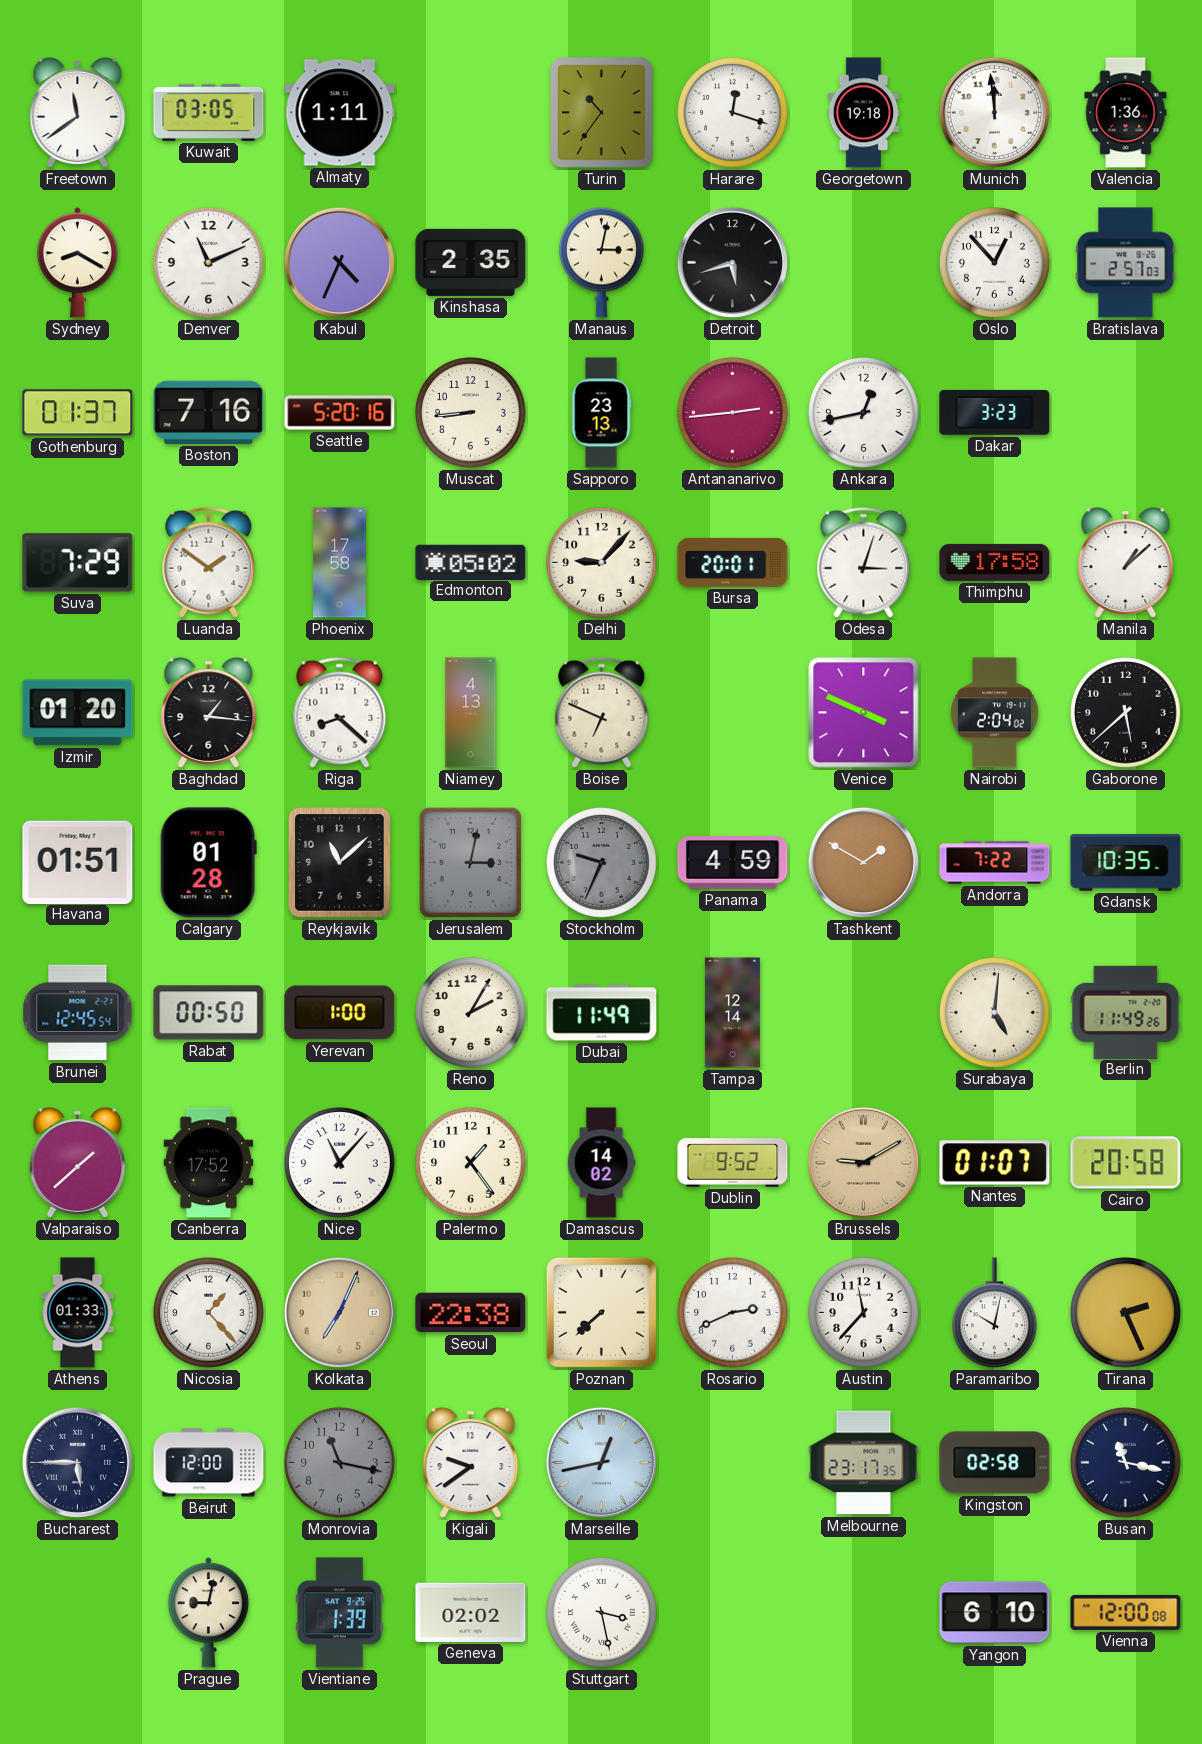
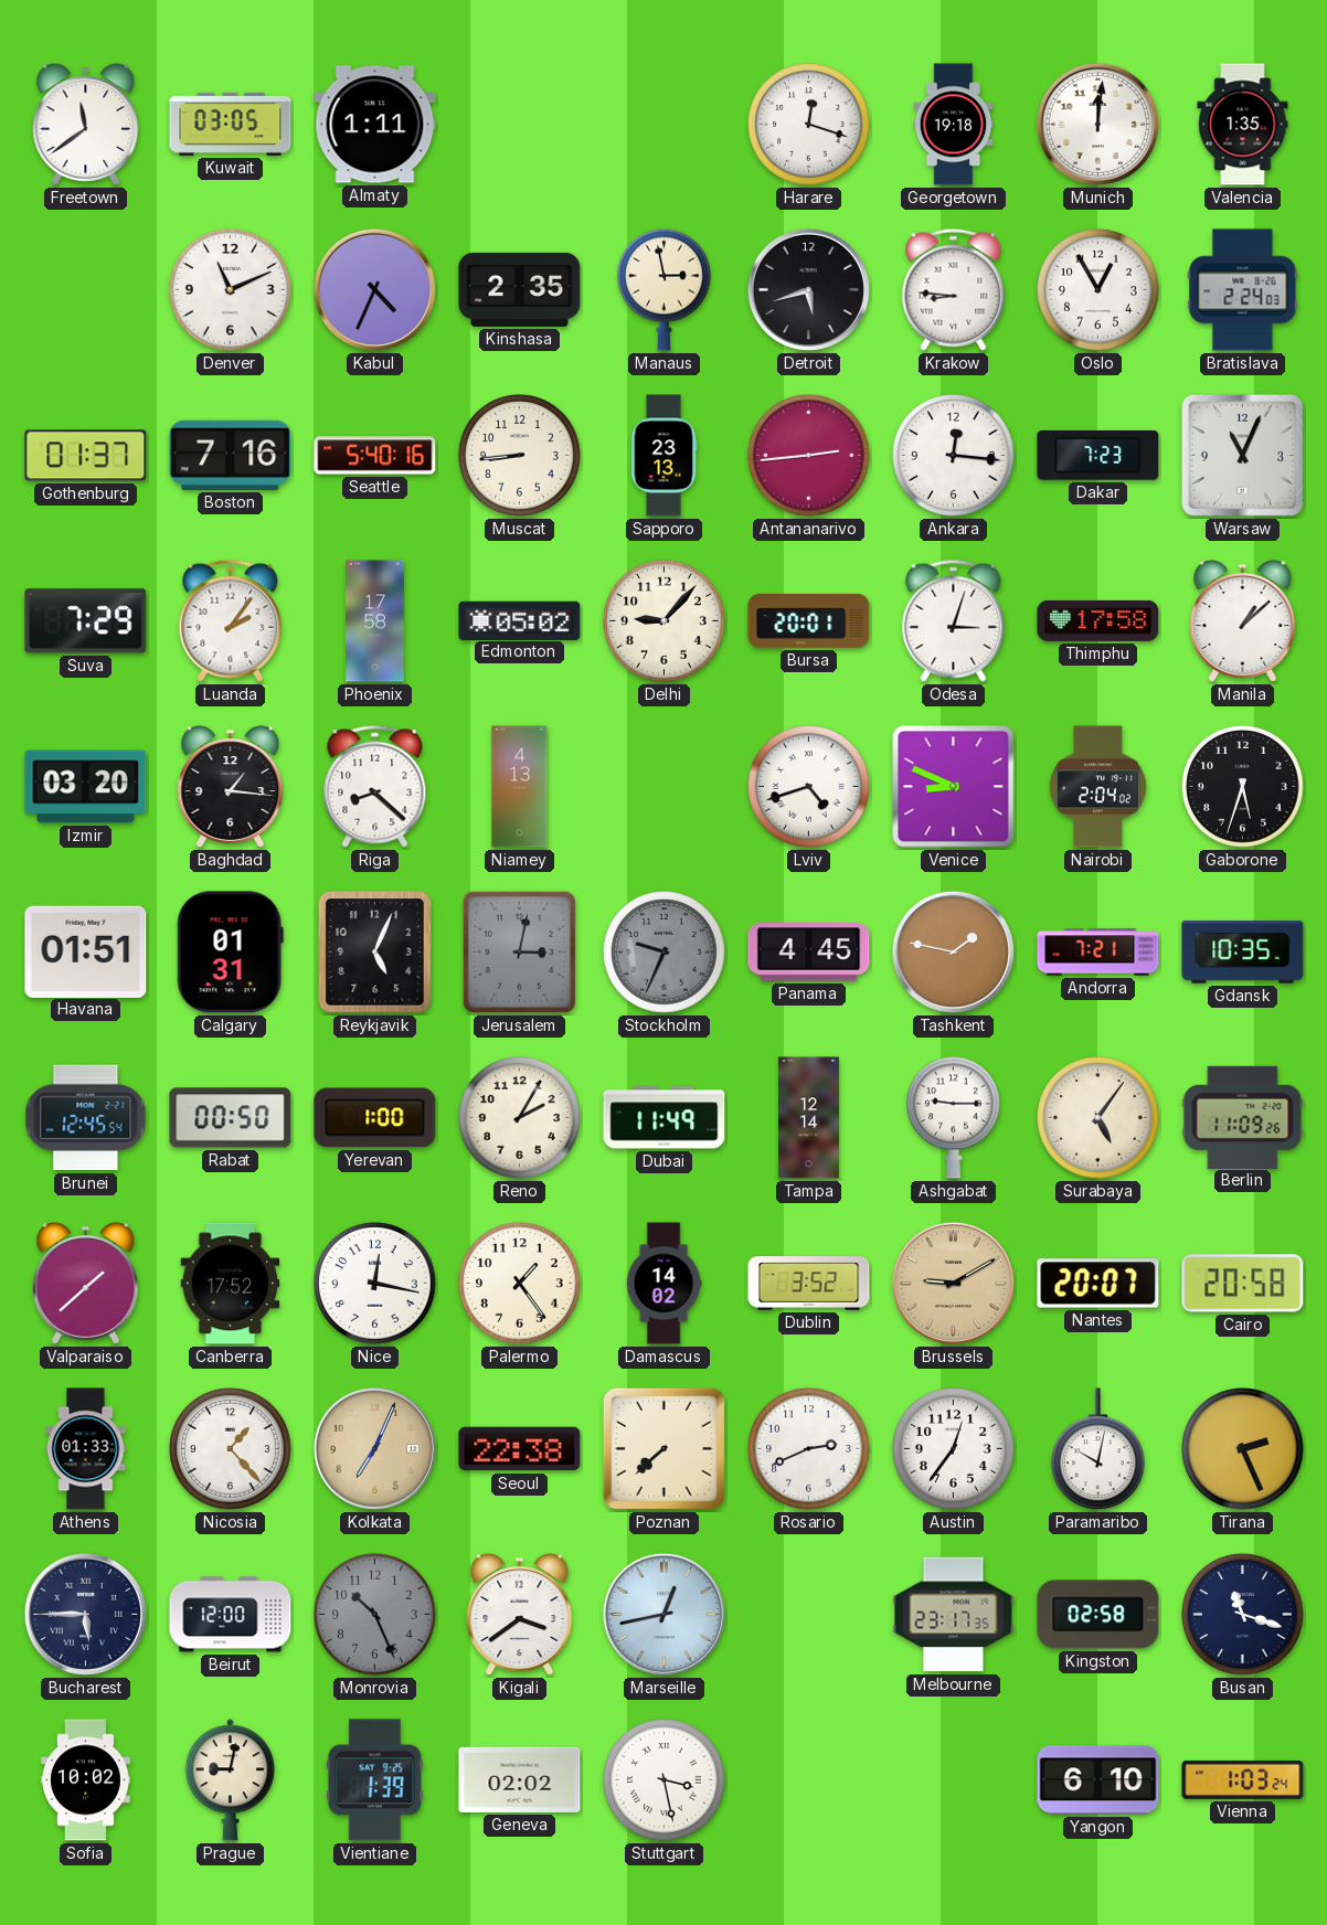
Turin: 10:36 -> none
Munich: 11:59 -> 12:01
Valencia: 1:36 -> 1:35
Sydney: 8:20 -> none
Manaus: 3:02 -> 2:58
Krakow: none -> 8:46
Oslo: 12:53 -> 12:55
Bratislava: 2:57 -> 2:24
Seattle: 5:20 -> 5:40
Ankara: 12:43 -> 12:16
Dakar: 3:23 -> 7:23
Warsaw: none -> 11:04
Luanda: 1:51 -> 2:06
Izmir: 01:20 -> 03:20
Boise: 6:49 -> none
Lviv: none -> 4:42
Venice: 3:49 -> 8:49
Gaborone: 5:38 -> 5:33
Calgary: 01:28 -> 01:31
Reykjavik: 11:08 -> 5:04
Panama: 4:59 -> 4:45
Tashkent: 1:50 -> 1:47
Andorra: 7:22 -> 7:21
Ashgabat: none -> 9:15
Surabaya: 5:01 -> 5:06
Berlin: 11:49 -> 11:09
Nice: 11:07 -> 12:17
Dublin: 9:52 -> 3:52
Nantes: 01:07 -> 20:07
Austin: 11:37 -> 12:36
Monrovia: 11:17 -> 10:26
Kigali: 9:39 -> 3:39
Busan: 11:17 -> 11:18
Sofia: none -> 10:02
Vienna: 12:00 -> 1:03
